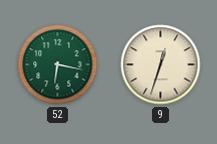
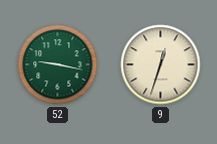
52: 6:17 -> 9:17
